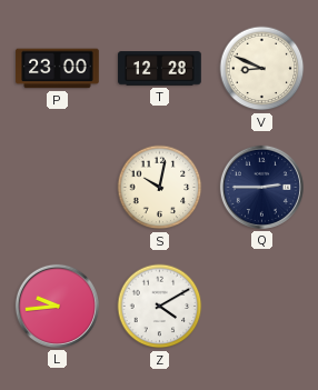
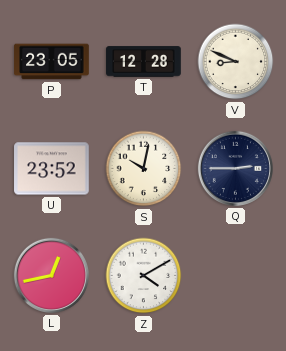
P: 23:00 -> 23:05
U: none -> 23:52
L: 9:44 -> 12:43
